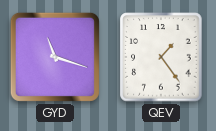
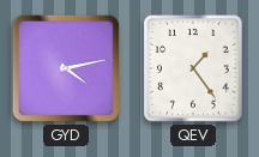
GYD: 11:18 -> 4:13
